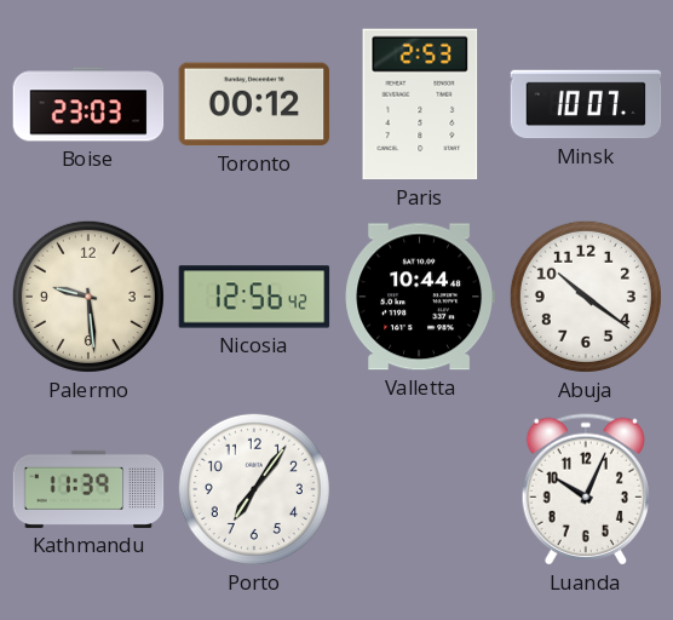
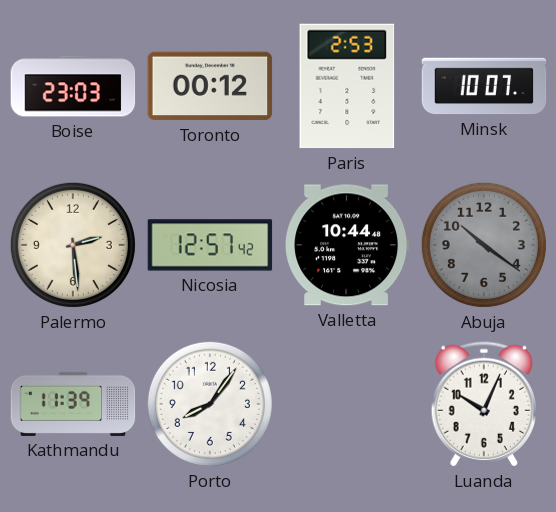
Palermo: 9:29 -> 2:29
Nicosia: 12:56 -> 12:57
Abuja dial: white -> grey
Porto: 7:06 -> 8:06
